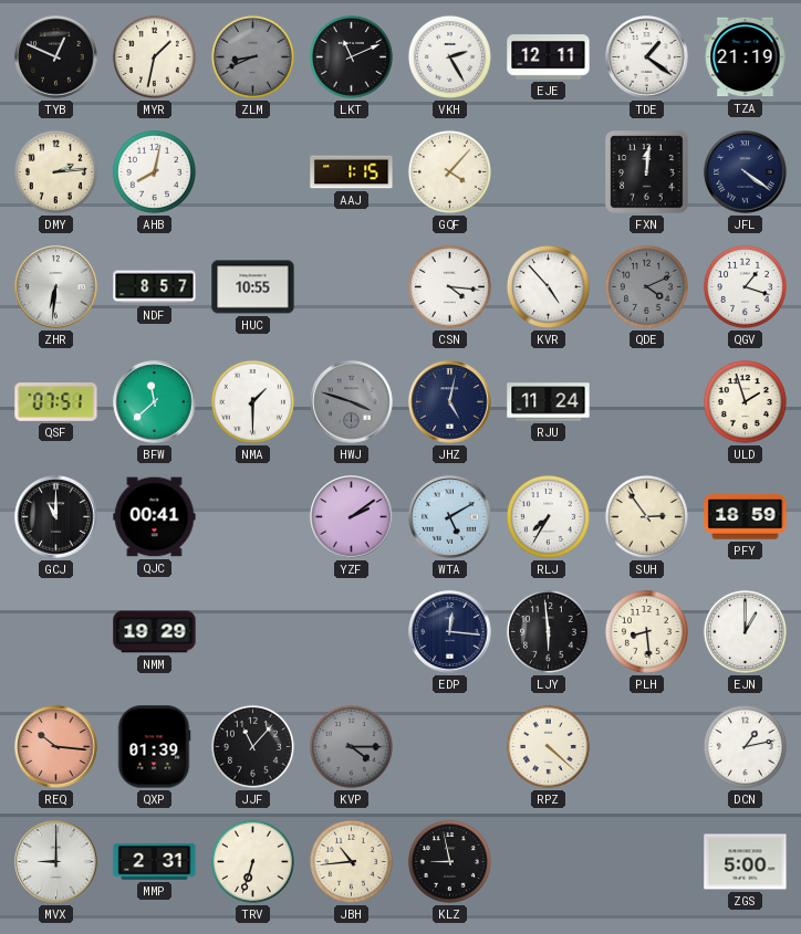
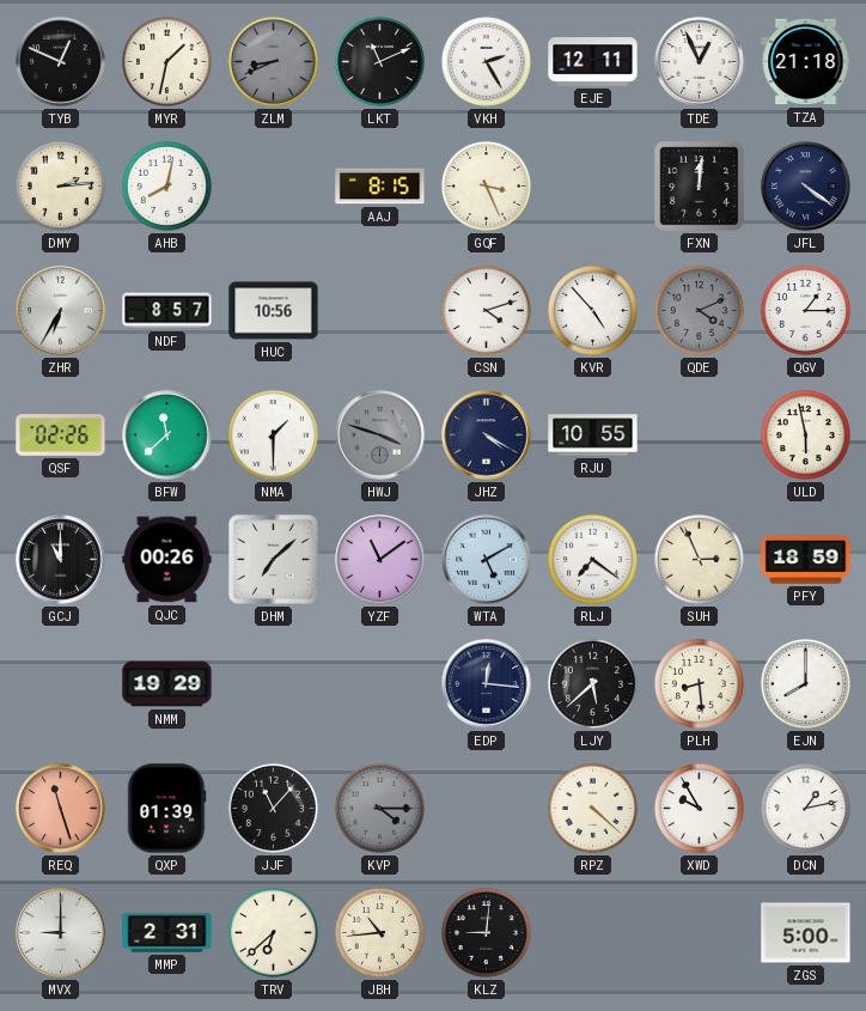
TDE: 1:21 -> 12:56
TZA: 21:19 -> 21:18
AAJ: 1:15 -> 8:15
GQF: 4:07 -> 3:26
ZHR: 6:31 -> 6:35
HUC: 10:55 -> 10:56
CSN: 4:16 -> 4:12
QGV: 1:18 -> 1:15
QSF: 07:51 -> 02:26
JHZ: 5:02 -> 4:20
RJU: 11:24 -> 10:55
ULD: 1:57 -> 5:58
QJC: 00:41 -> 00:26
DHM: none -> 7:08
YZF: 2:09 -> 11:09
RLJ: 7:35 -> 7:21
SUH: 2:54 -> 2:56
LJY: 5:59 -> 5:38
EJN: 1:00 -> 8:00
REQ: 10:16 -> 11:27
XWD: none -> 9:55
TRV: 6:33 -> 6:38
KLZ: 8:58 -> 9:01
